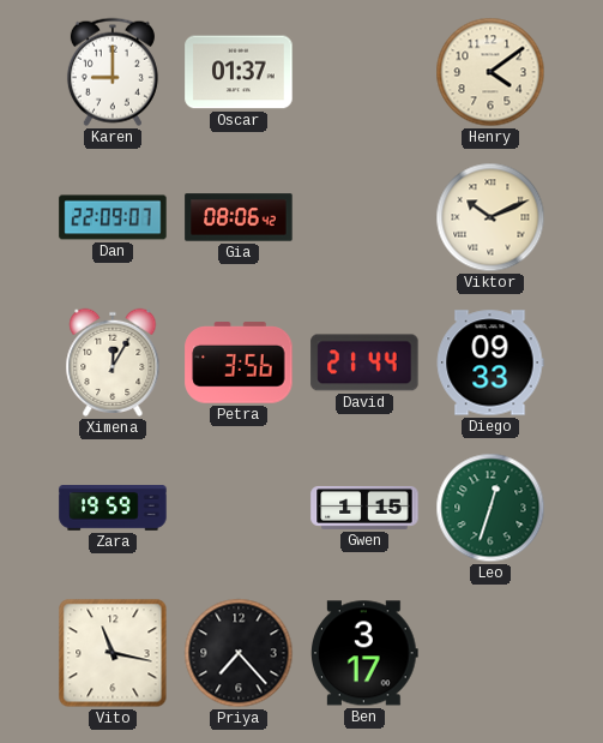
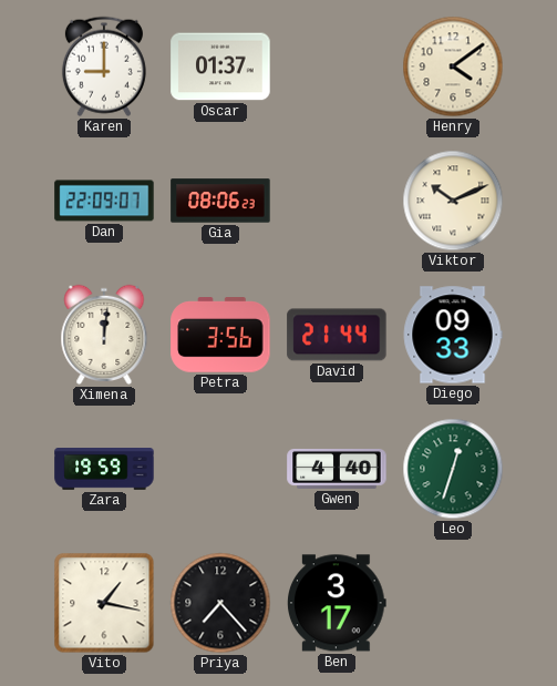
Gia: 08:06:42 -> 08:06:23
Ximena: 12:05 -> 12:01
Gwen: 1:15 -> 4:40
Vito: 11:17 -> 1:17
